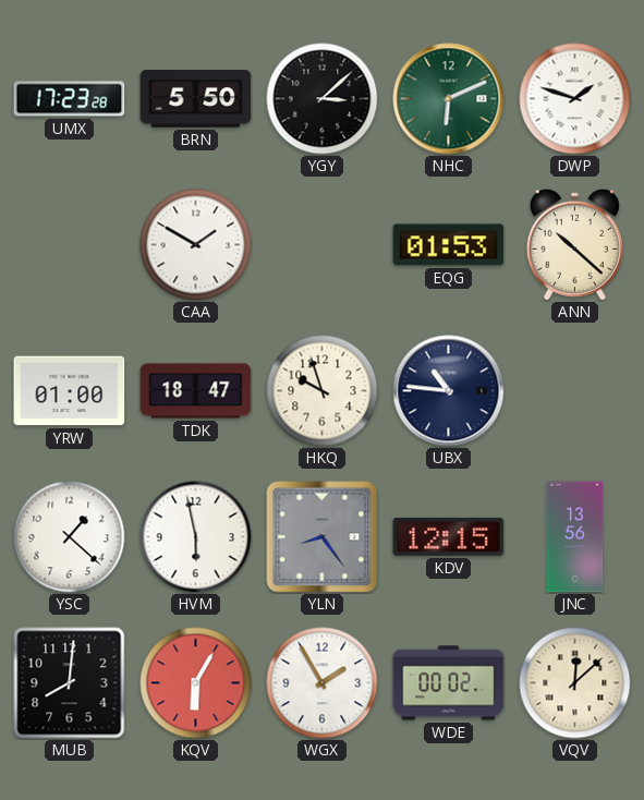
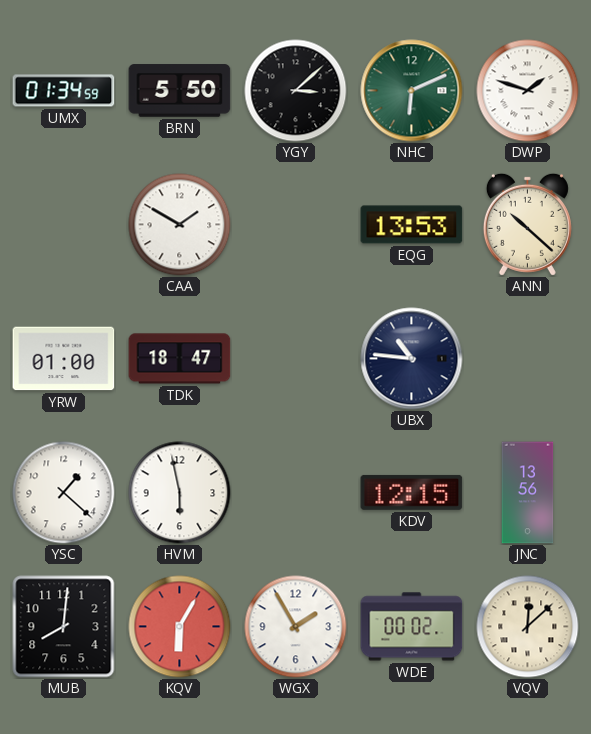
UMX: 17:23 -> 01:34
EQG: 01:53 -> 13:53
HKQ: 9:57 -> none
YLN: 8:24 -> none
